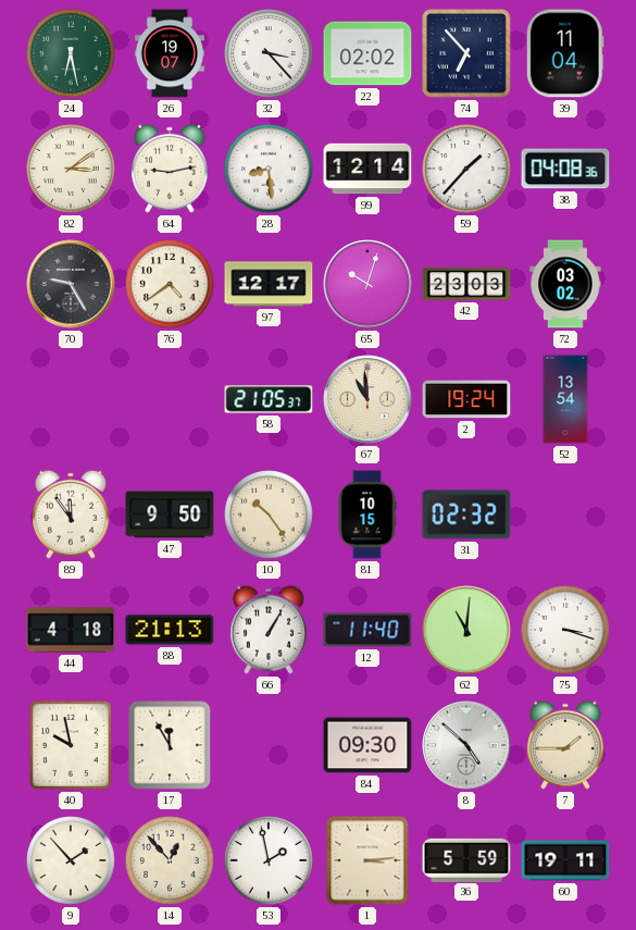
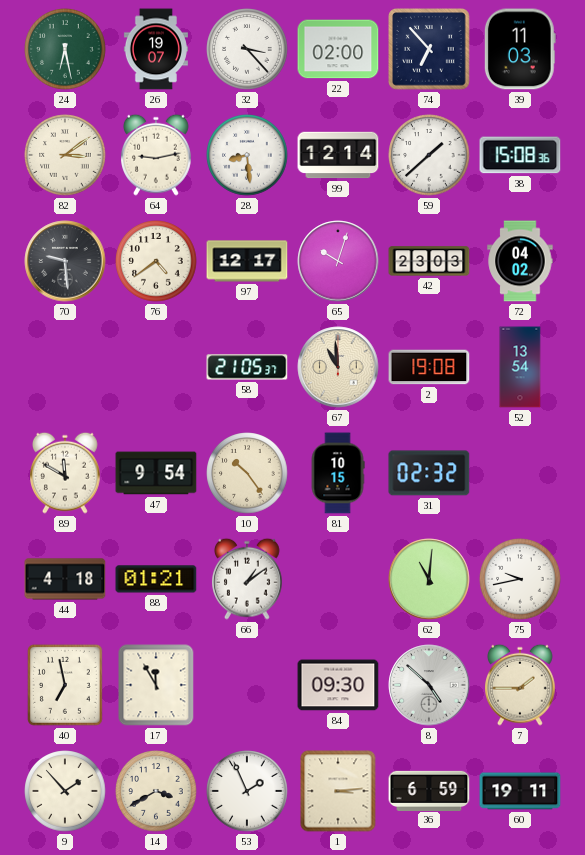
22: 02:02 -> 02:00
39: 11:04 -> 11:03
59: 1:37 -> 1:38
38: 04:08 -> 15:08
70: 9:25 -> 9:29
72: 03:02 -> 04:02
2: 19:24 -> 19:08
89: 11:54 -> 11:50
47: 9:50 -> 9:54
88: 21:13 -> 01:21
66: 1:05 -> 1:09
12: 11:40 -> none
75: 3:18 -> 9:43
40: 9:58 -> 6:58
14: 12:53 -> 3:40
53: 1:58 -> 1:56
36: 5:59 -> 6:59
